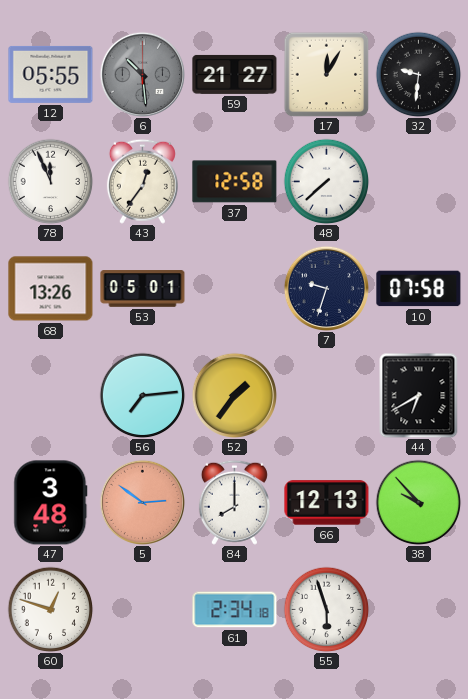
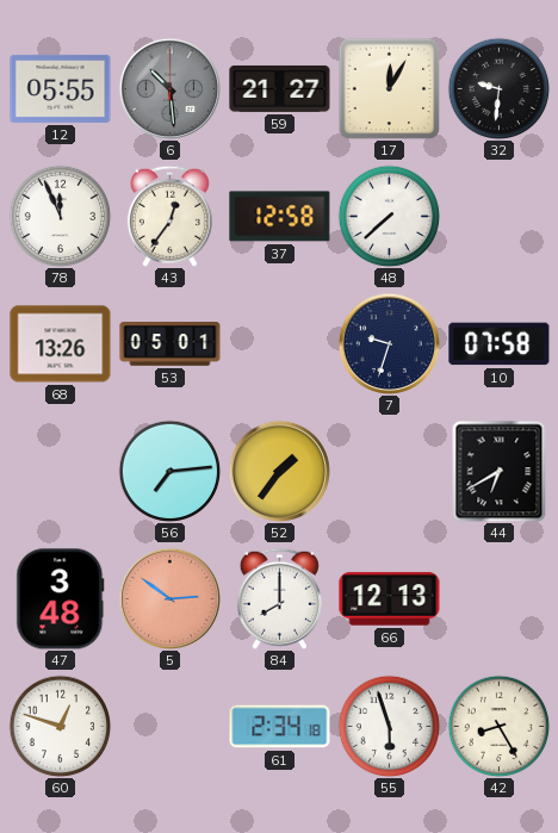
38: 9:53 -> none
42: none -> 8:25
